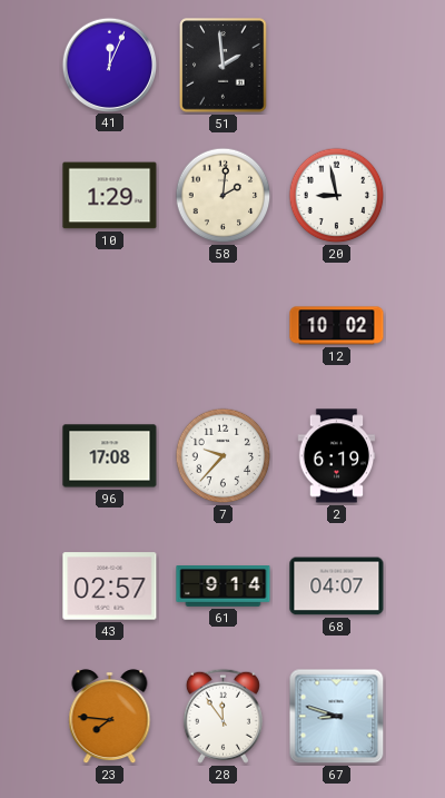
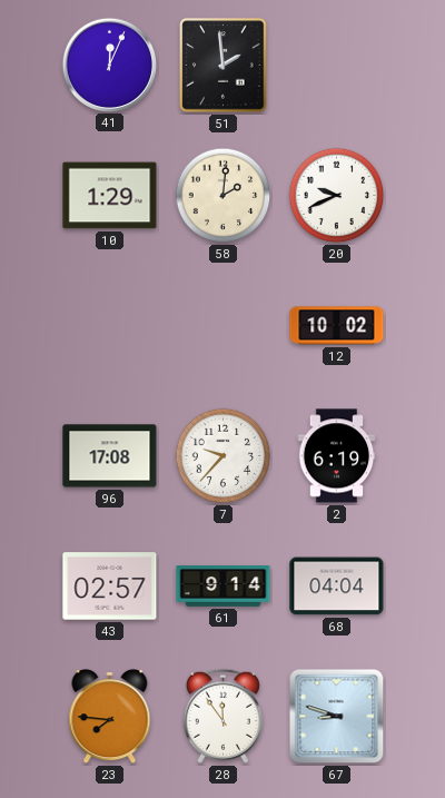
20: 8:58 -> 9:41
68: 04:07 -> 04:04
